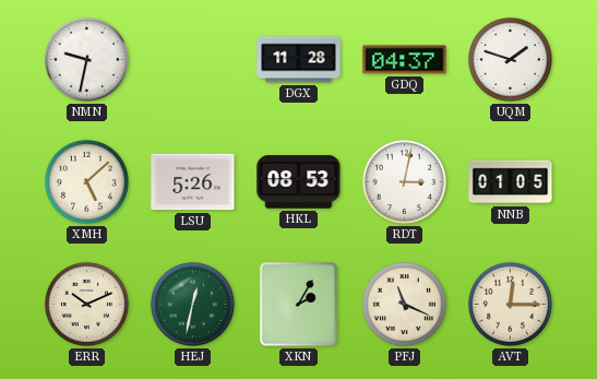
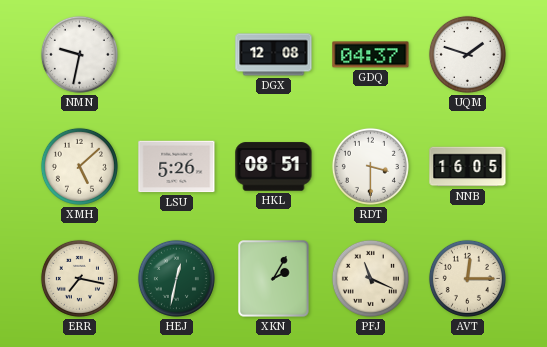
DGX: 11:28 -> 12:08
HKL: 08:53 -> 08:51
RDT: 3:02 -> 3:30
NNB: 01:05 -> 16:05
ERR: 10:11 -> 7:17
